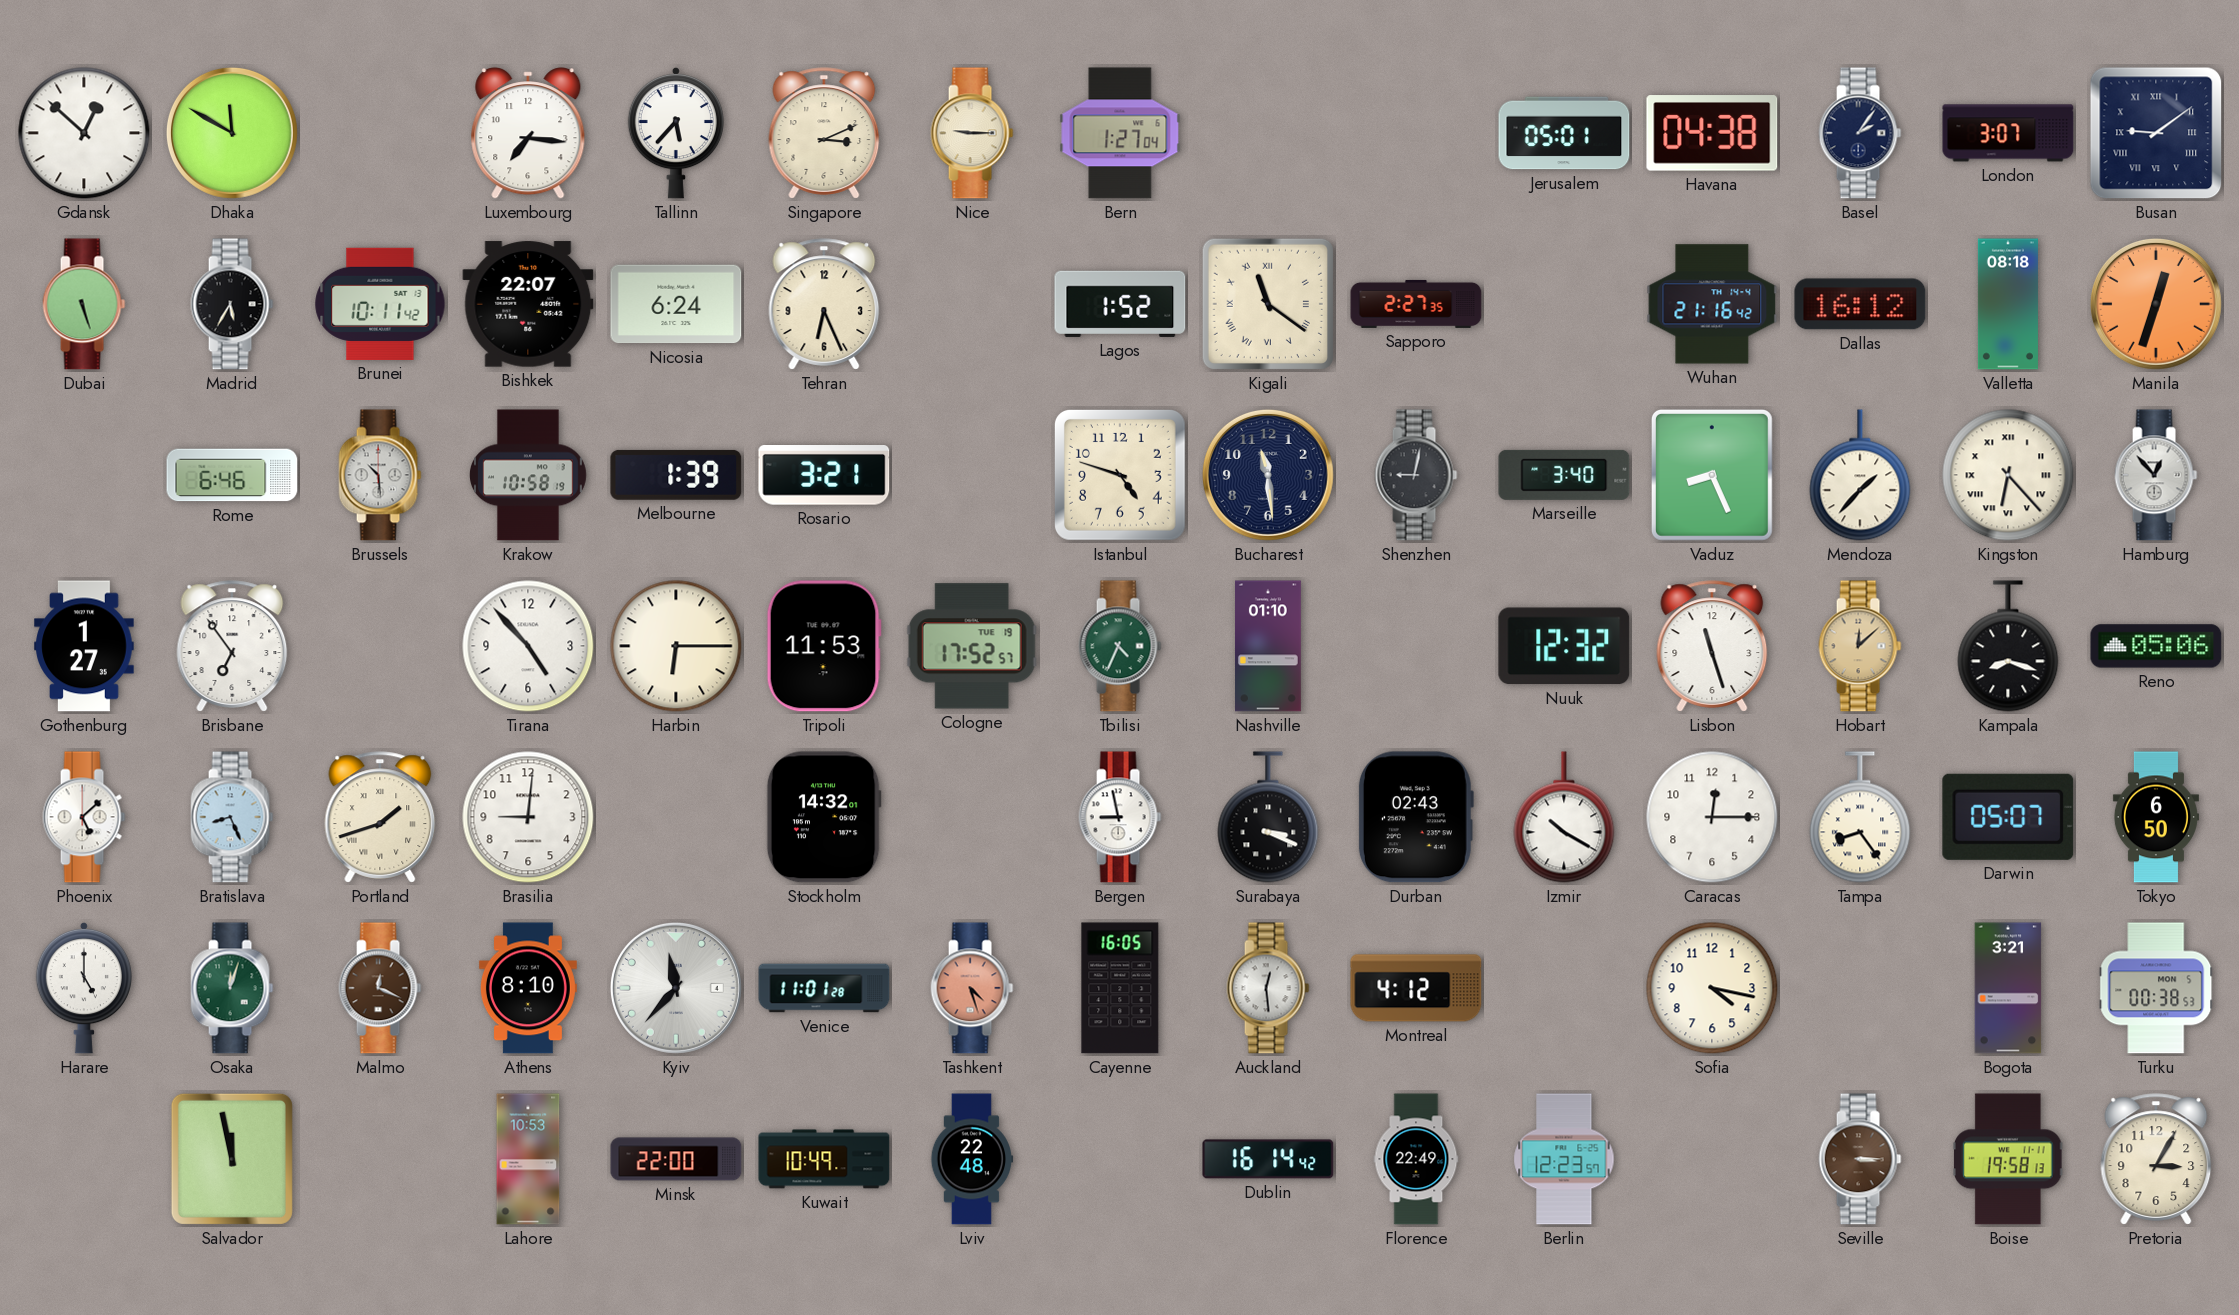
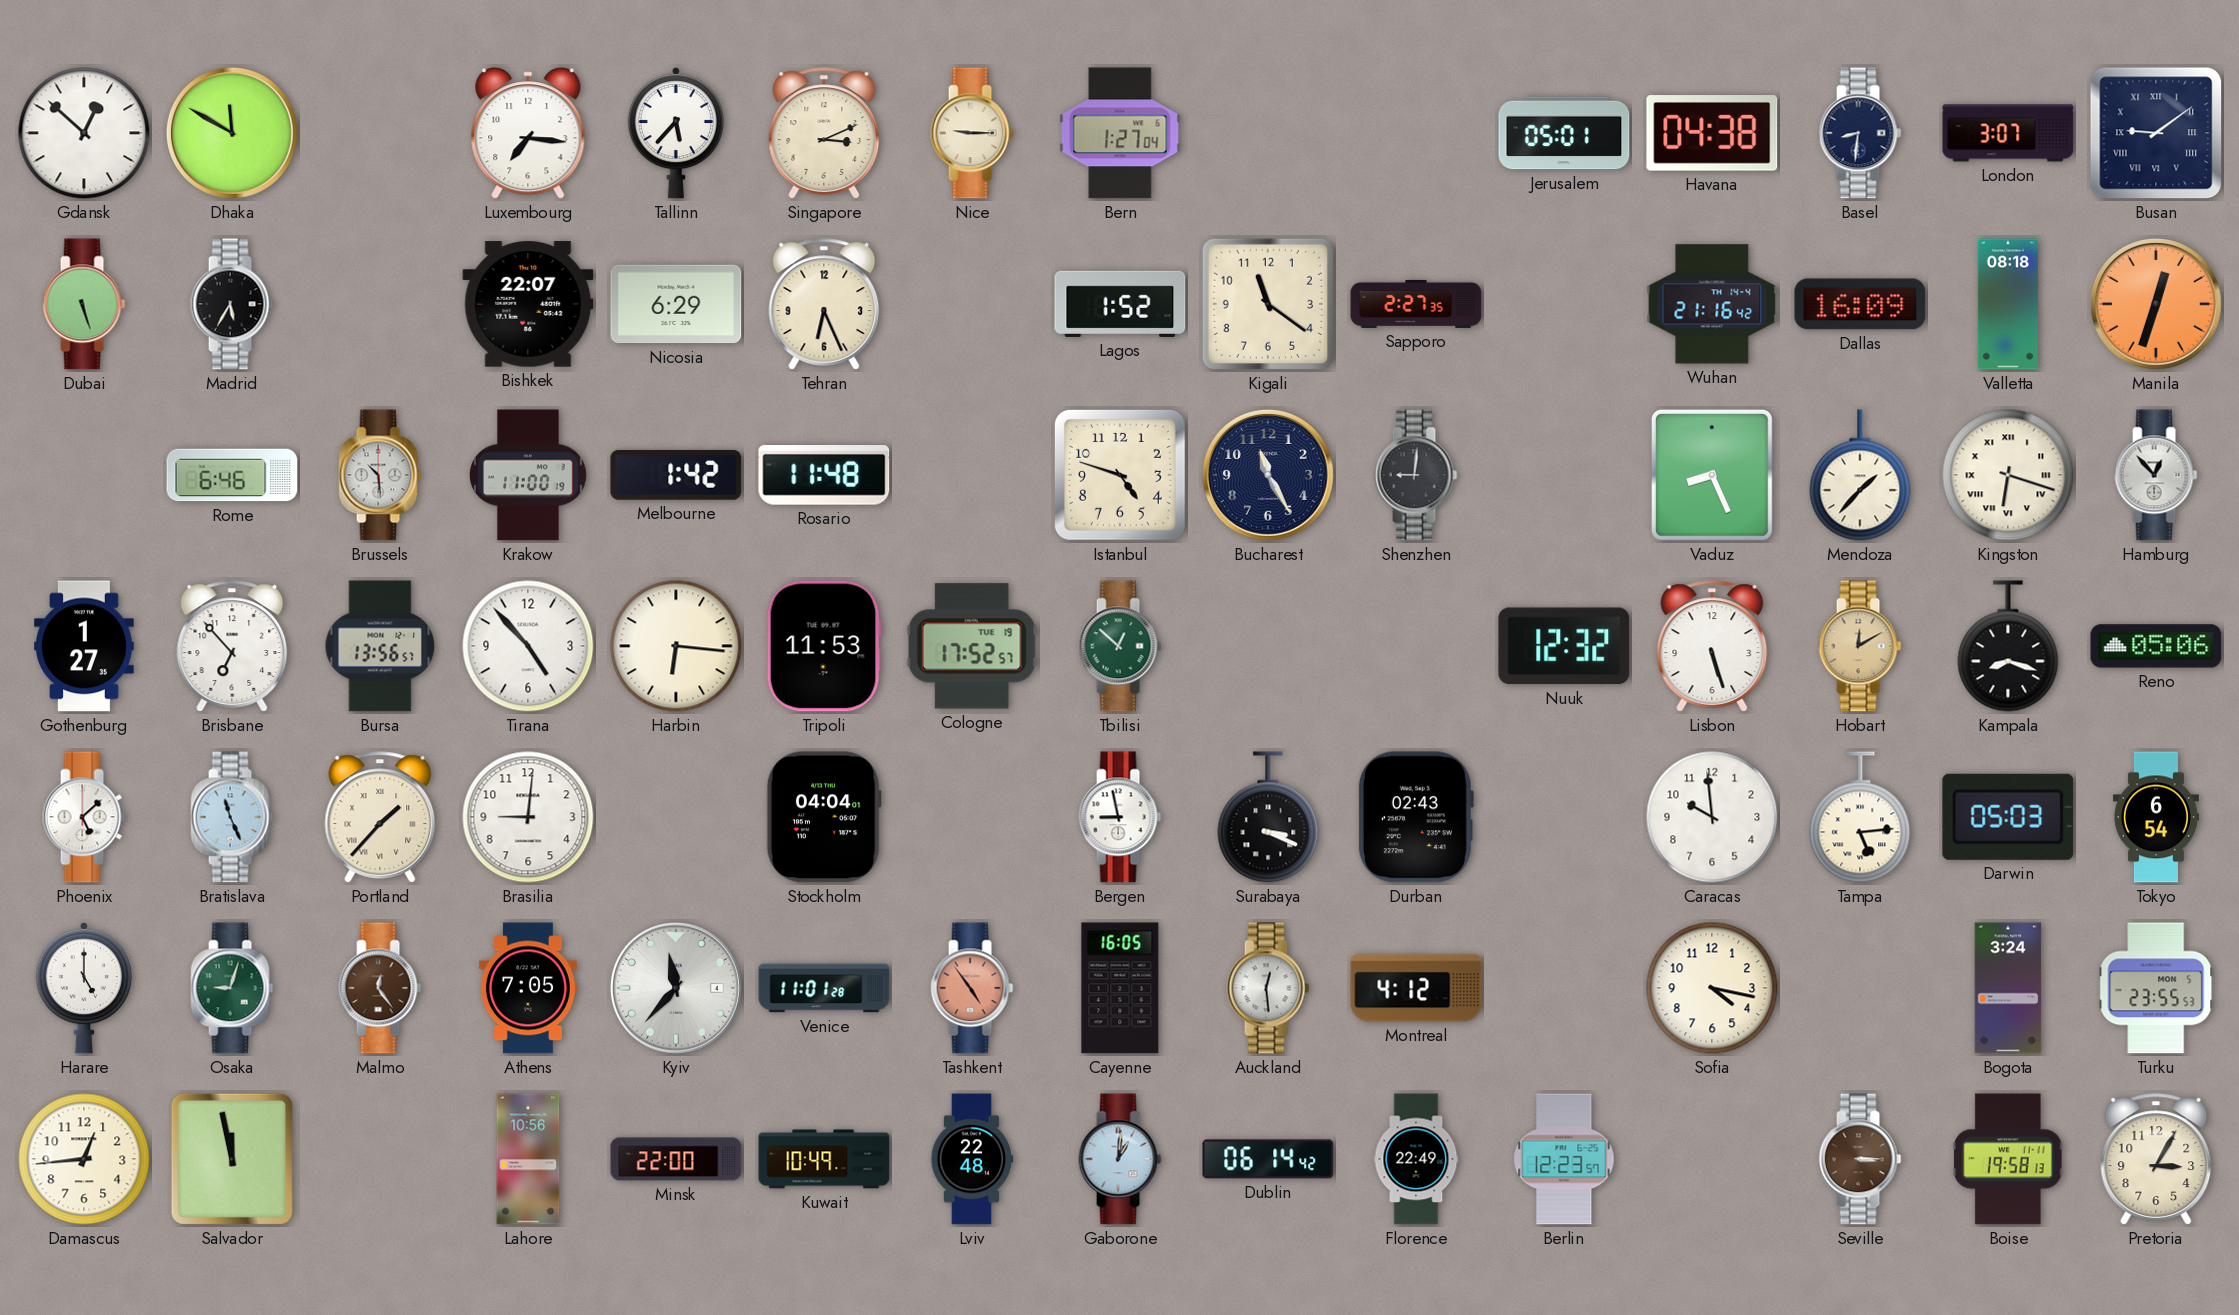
Basel: 2:06 -> 8:31
Brunei: 10:11 -> none
Nicosia: 6:24 -> 6:29
Kigali numerals: Roman -> Arabic
Dallas: 16:12 -> 16:09
Krakow: 10:58 -> 11:00
Melbourne: 1:39 -> 1:42
Rosario: 3:21 -> 11:48
Bucharest: 11:29 -> 11:25
Shenzhen: 9:02 -> 9:01
Marseille: 3:40 -> none
Kingston: 6:23 -> 6:18
Brisbane: 6:54 -> 6:53
Bursa: none -> 13:56
Harbin: 6:15 -> 6:16
Tbilisi: 4:34 -> 12:52
Nashville: 01:10 -> none
Lisbon: 11:27 -> 5:27
Hobart: 12:08 -> 12:10
Bratislava: 8:26 -> 11:26
Portland: 1:42 -> 1:37
Stockholm: 14:32 -> 04:04
Izmir: 10:20 -> none
Caracas: 12:15 -> 9:59
Tampa: 8:24 -> 5:14
Darwin: 05:07 -> 05:03
Tokyo: 6:50 -> 6:54
Osaka: 12:03 -> 9:03
Malmo: 12:19 -> 12:24
Athens: 8:10 -> 7:05
Tashkent: 4:27 -> 4:54
Bogota: 3:21 -> 3:24
Turku: 00:38 -> 23:55
Damascus: none -> 12:44
Lahore: 10:53 -> 10:56
Gaborone: none -> 1:01
Dublin: 16:14 -> 06:14
